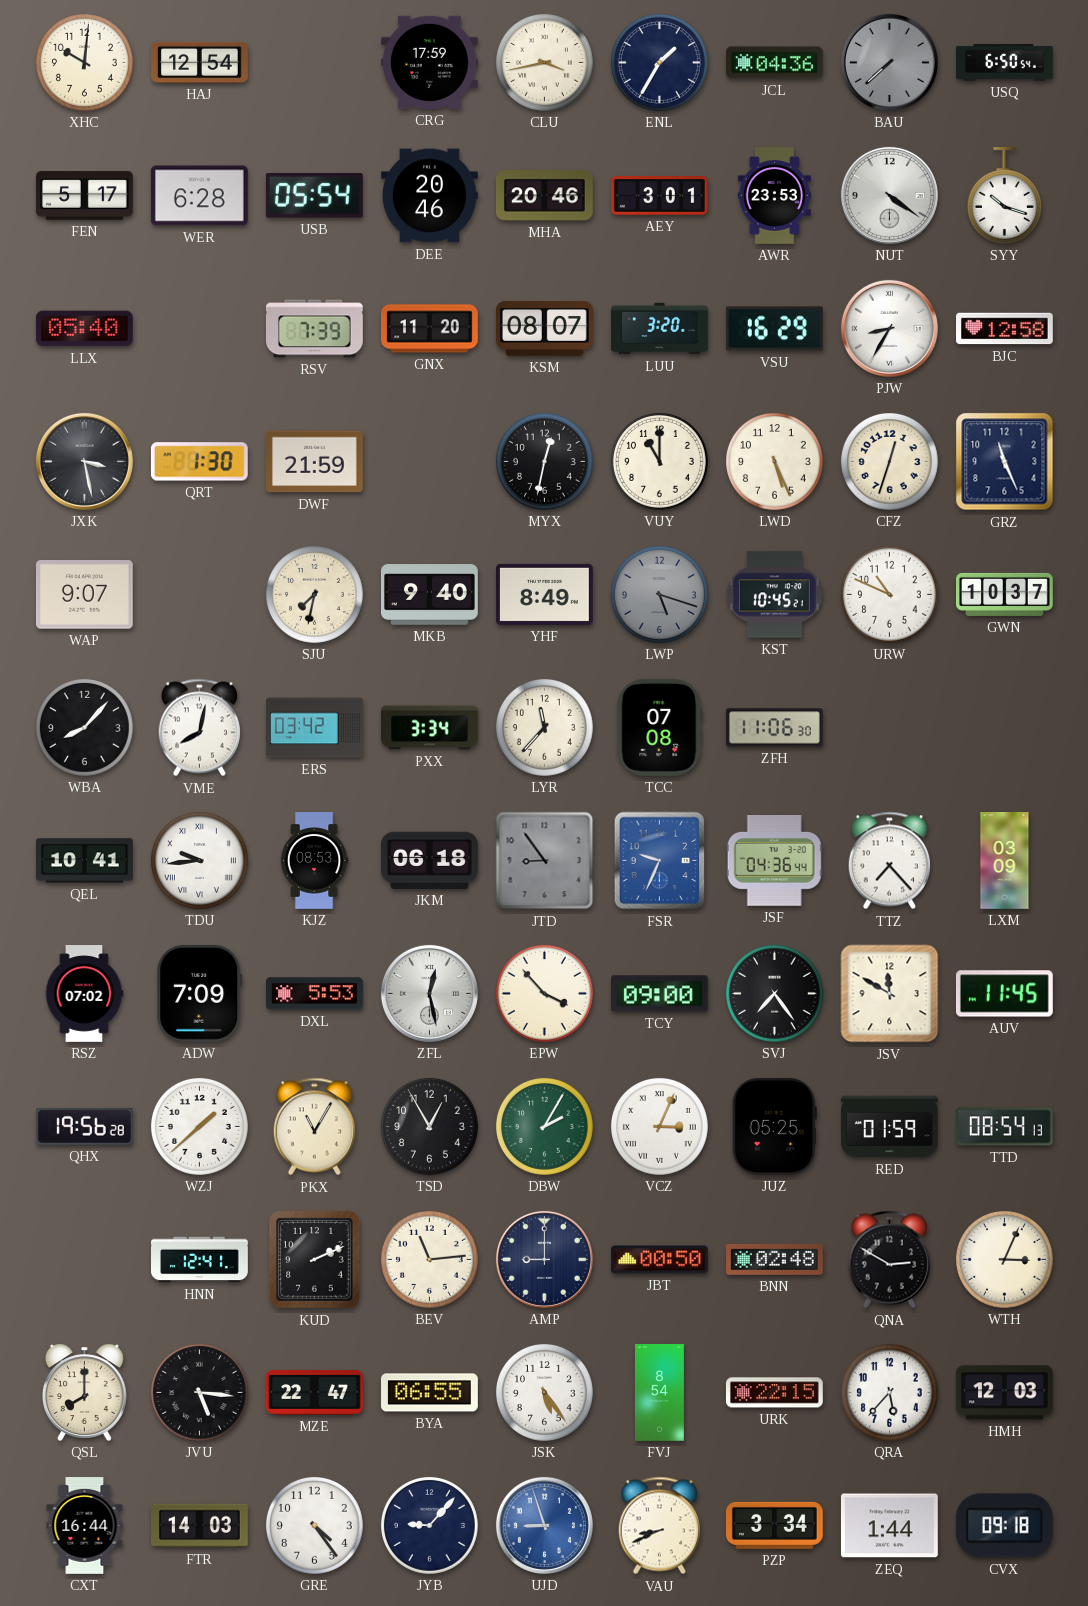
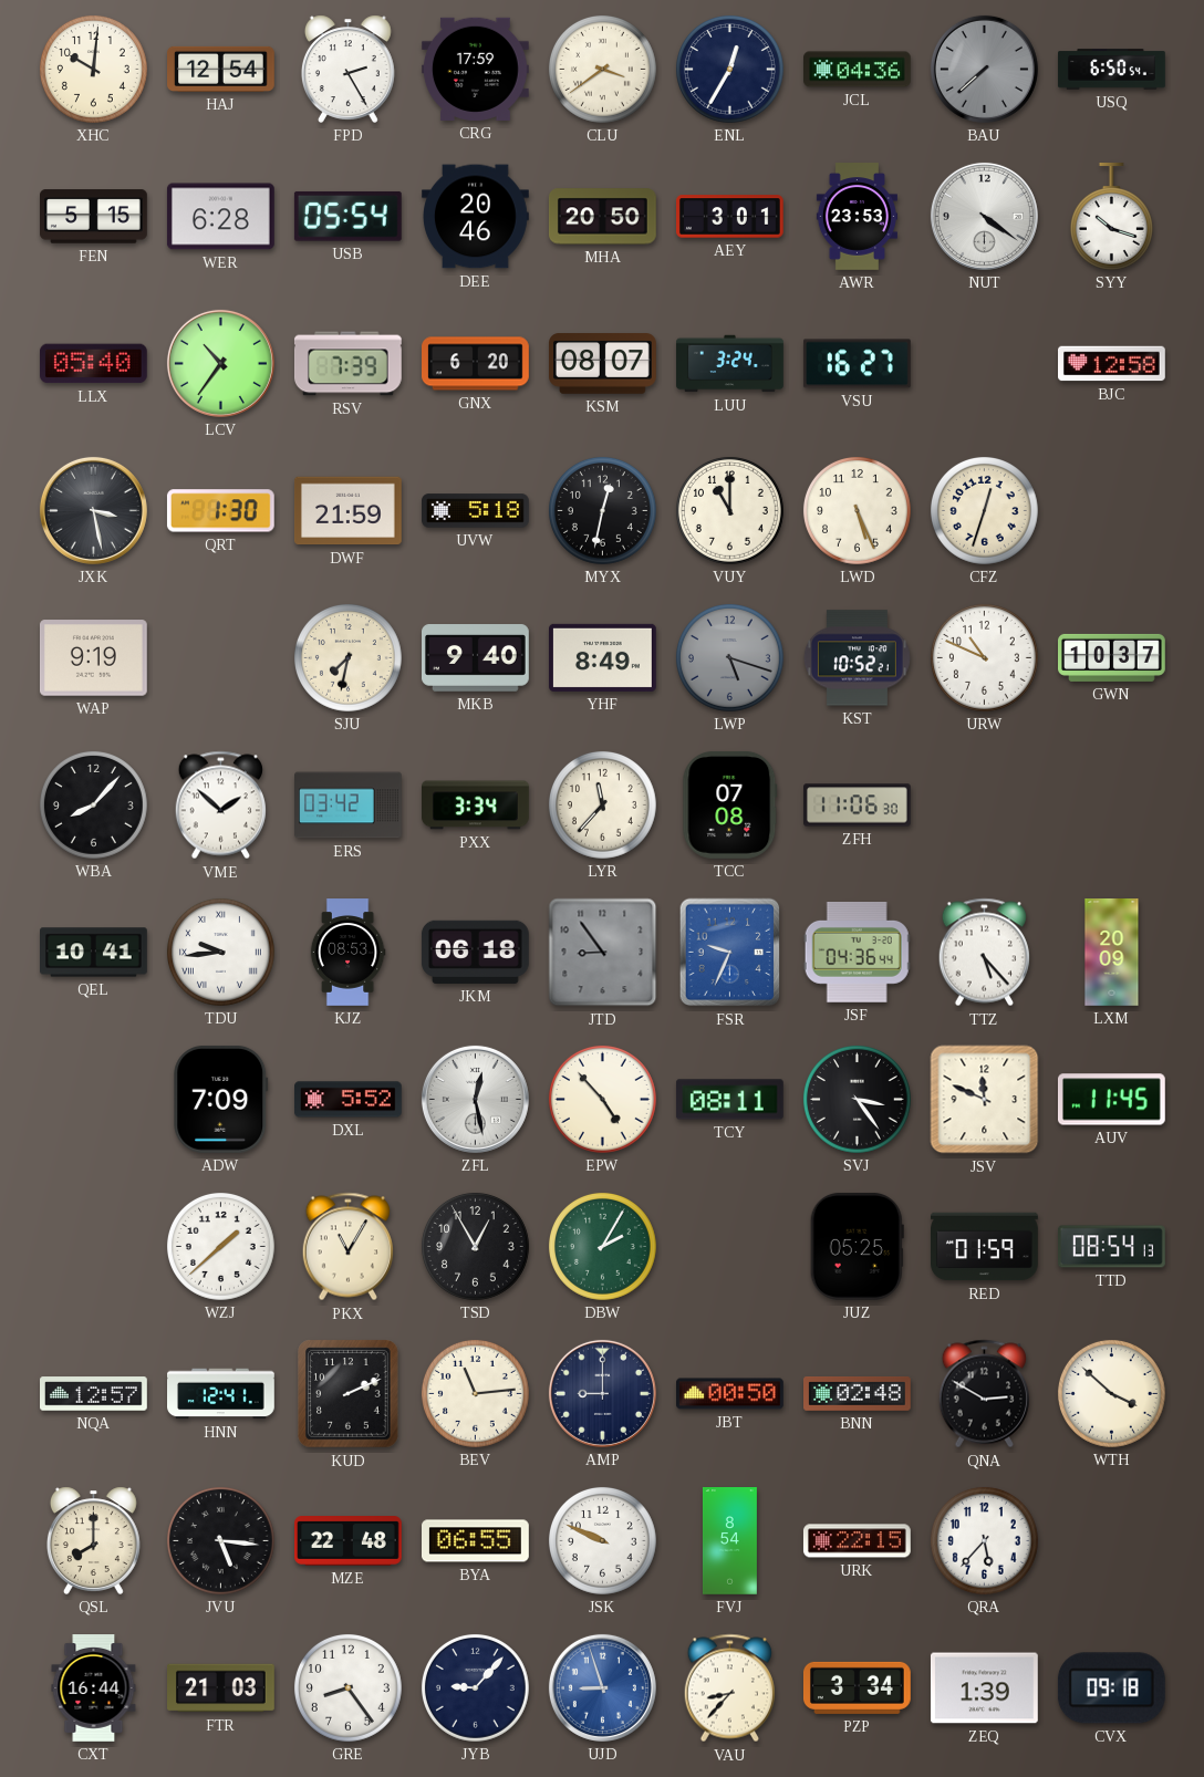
FPD: none -> 2:25
CLU: 3:43 -> 3:39
ENL: 1:35 -> 12:35
FEN: 5:17 -> 5:15
MHA: 20:46 -> 20:50
LCV: none -> 10:36
GNX: 11:20 -> 6:20
LUU: 3:20 -> 3:24
VSU: 16:29 -> 16:27
PJW: 8:35 -> none
UVW: none -> 5:18
GRZ: 11:26 -> none
WAP: 9:07 -> 9:19
KST: 10:45 -> 10:52
VME: 8:02 -> 1:52
TTZ: 7:23 -> 5:23
LXM: 03:09 -> 20:09
RSZ: 07:02 -> none
DXL: 5:53 -> 5:52
EPW: 3:53 -> 4:53
TCY: 09:00 -> 08:11
SVJ: 7:24 -> 3:24
JSV: 11:50 -> 11:49
QHX: 19:56 -> none
VCZ: 3:04 -> none
NQA: none -> 12:57
WTH: 3:04 -> 3:52
MZE: 22:47 -> 22:48
JSK: 5:24 -> 9:49
HMH: 12:03 -> none
FTR: 14:03 -> 21:03
GRE: 4:24 -> 8:24
VAU: 8:41 -> 8:37
ZEQ: 1:44 -> 1:39
